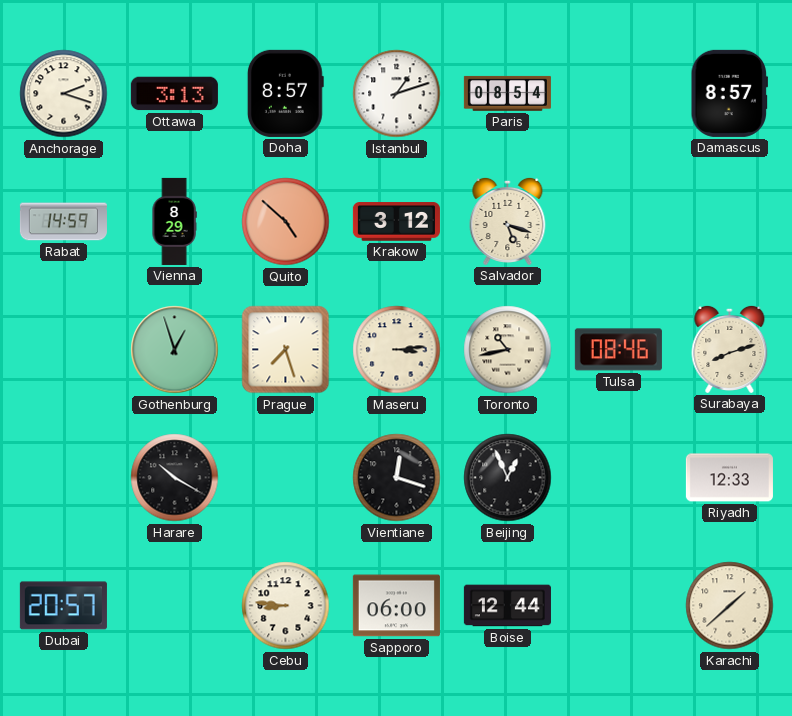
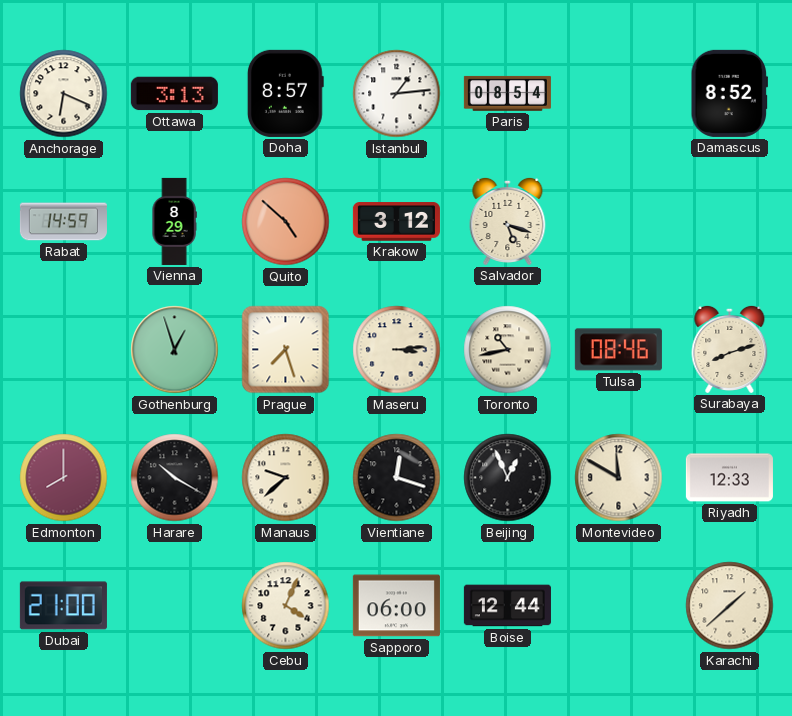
Anchorage: 2:18 -> 6:19
Istanbul: 1:12 -> 1:14
Damascus: 8:57 -> 8:52
Edmonton: none -> 8:00
Manaus: none -> 9:38
Montevideo: none -> 11:50
Dubai: 20:57 -> 21:00
Cebu: 8:46 -> 4:04
